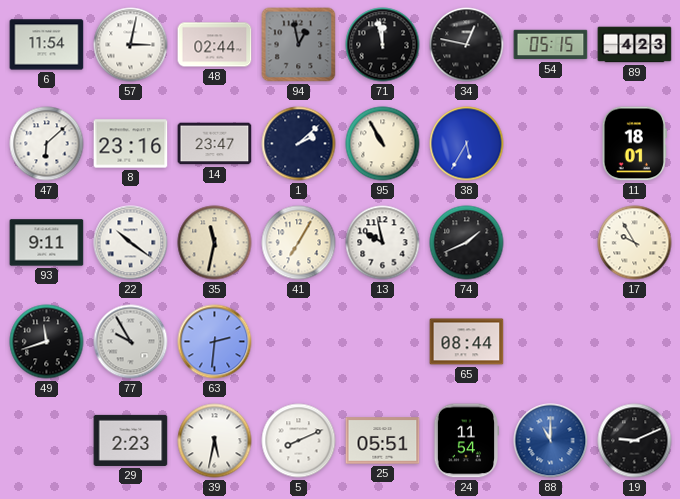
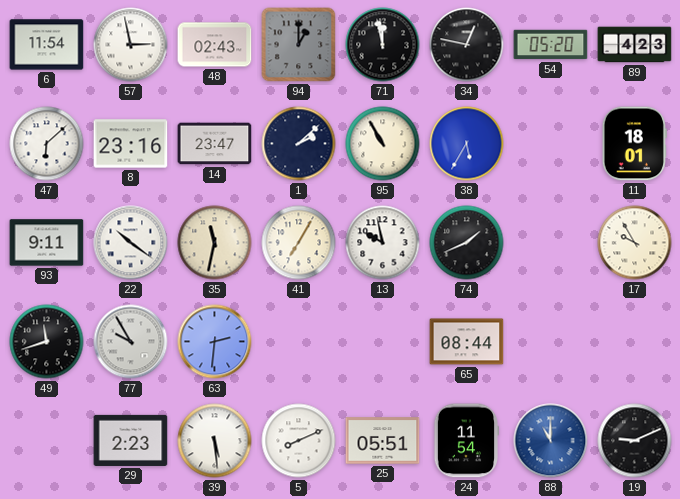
57: 3:02 -> 2:58
48: 02:44 -> 02:43
94: 12:58 -> 1:00
54: 05:15 -> 05:20
39: 5:32 -> 5:29
